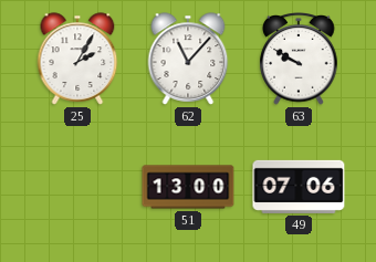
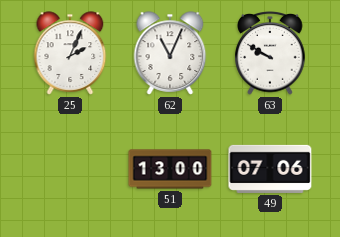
25: 2:05 -> 2:04
62: 11:07 -> 11:04
